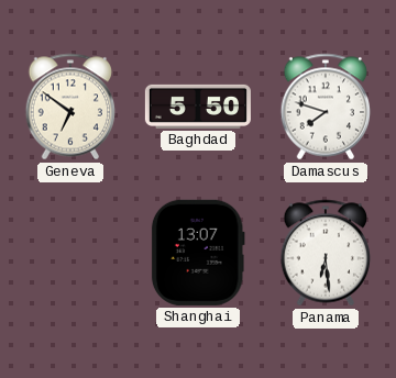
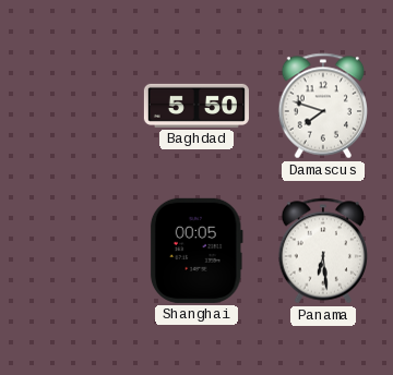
Geneva: 6:51 -> none
Shanghai: 13:07 -> 00:05
